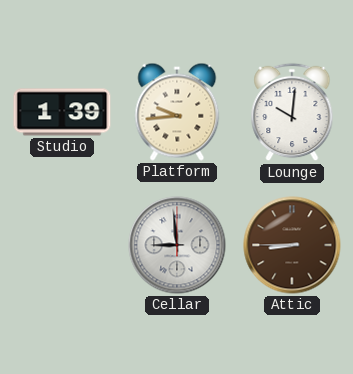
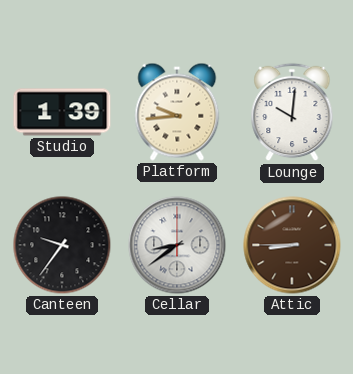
Canteen: none -> 9:36
Cellar: 8:59 -> 8:39
